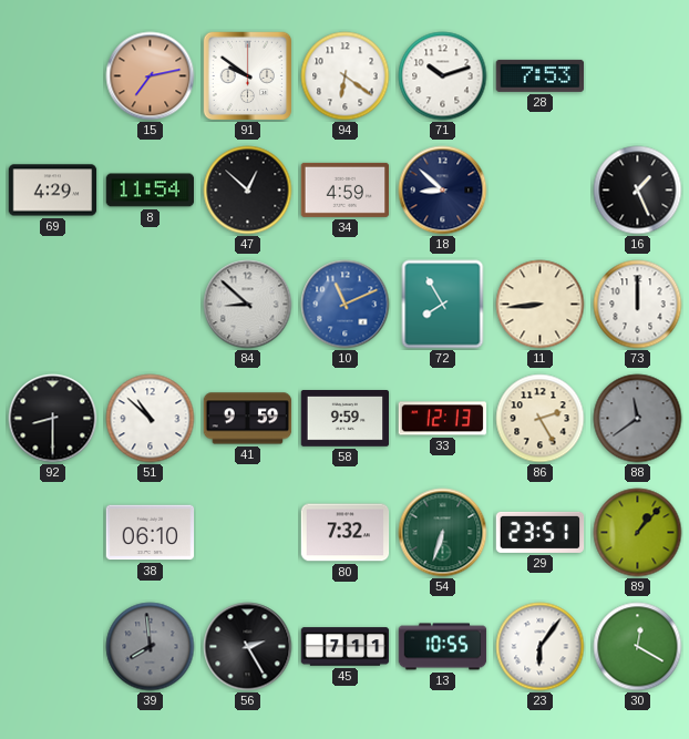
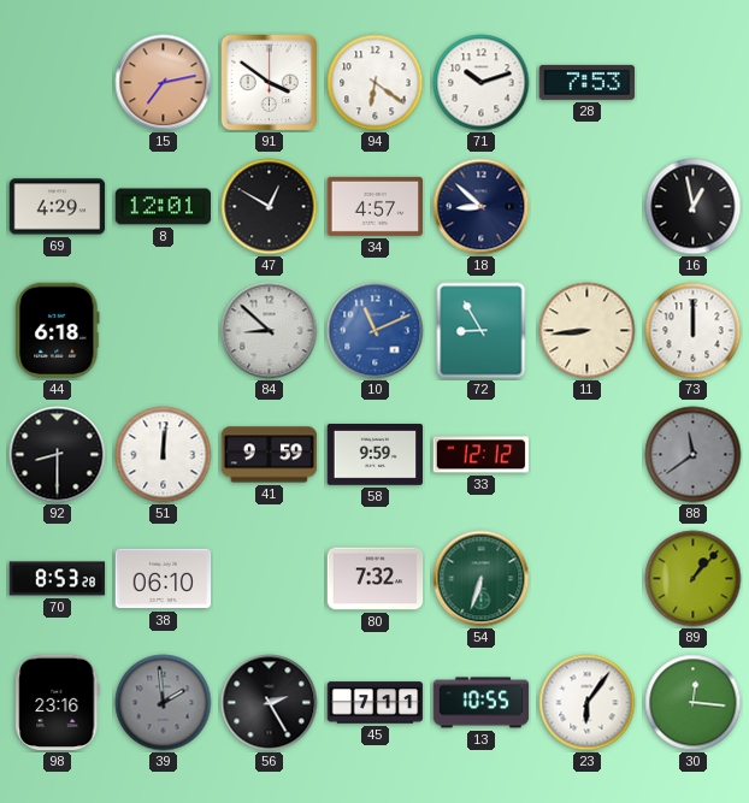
91: 9:51 -> 3:51
8: 11:54 -> 12:01
47: 12:52 -> 12:50
34: 4:59 -> 4:57
16: 1:26 -> 12:58
44: none -> 6:18
72: 7:55 -> 8:55
51: 10:52 -> 12:01
33: 12:13 -> 12:12
86: 2:25 -> none
70: none -> 8:53
29: 23:51 -> none
98: none -> 23:16
39: 7:59 -> 1:59
30: 12:20 -> 12:16
